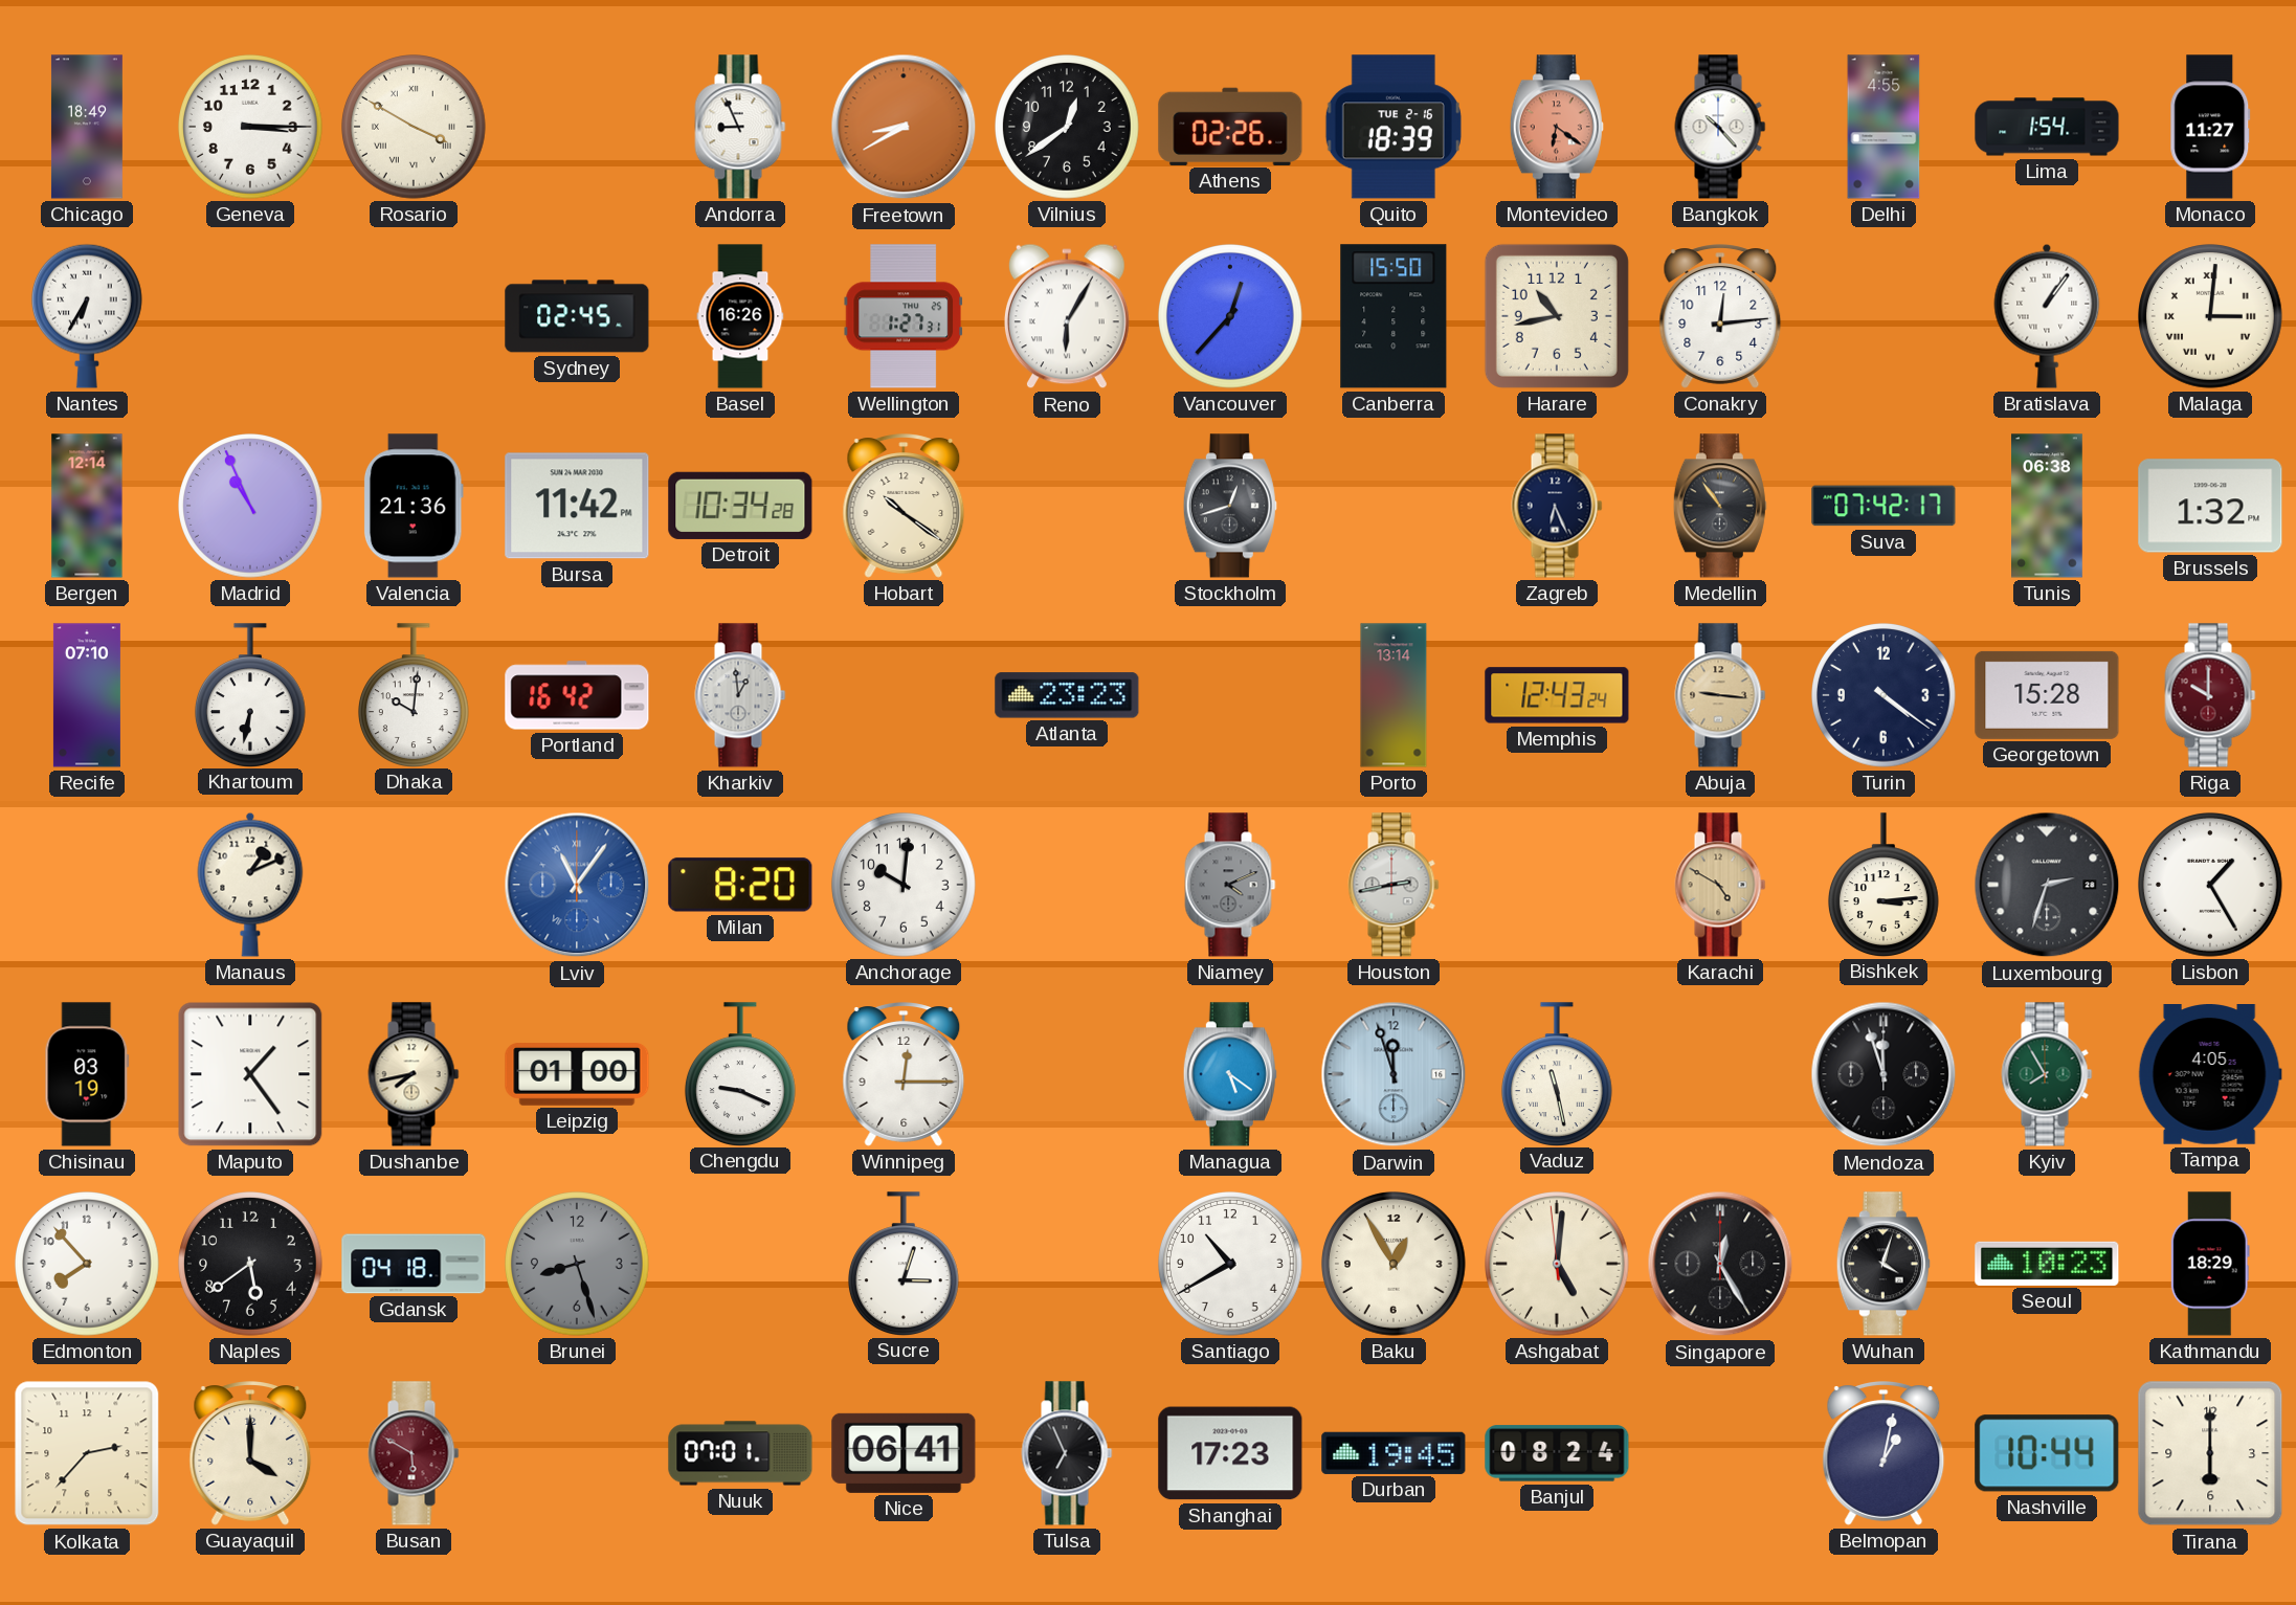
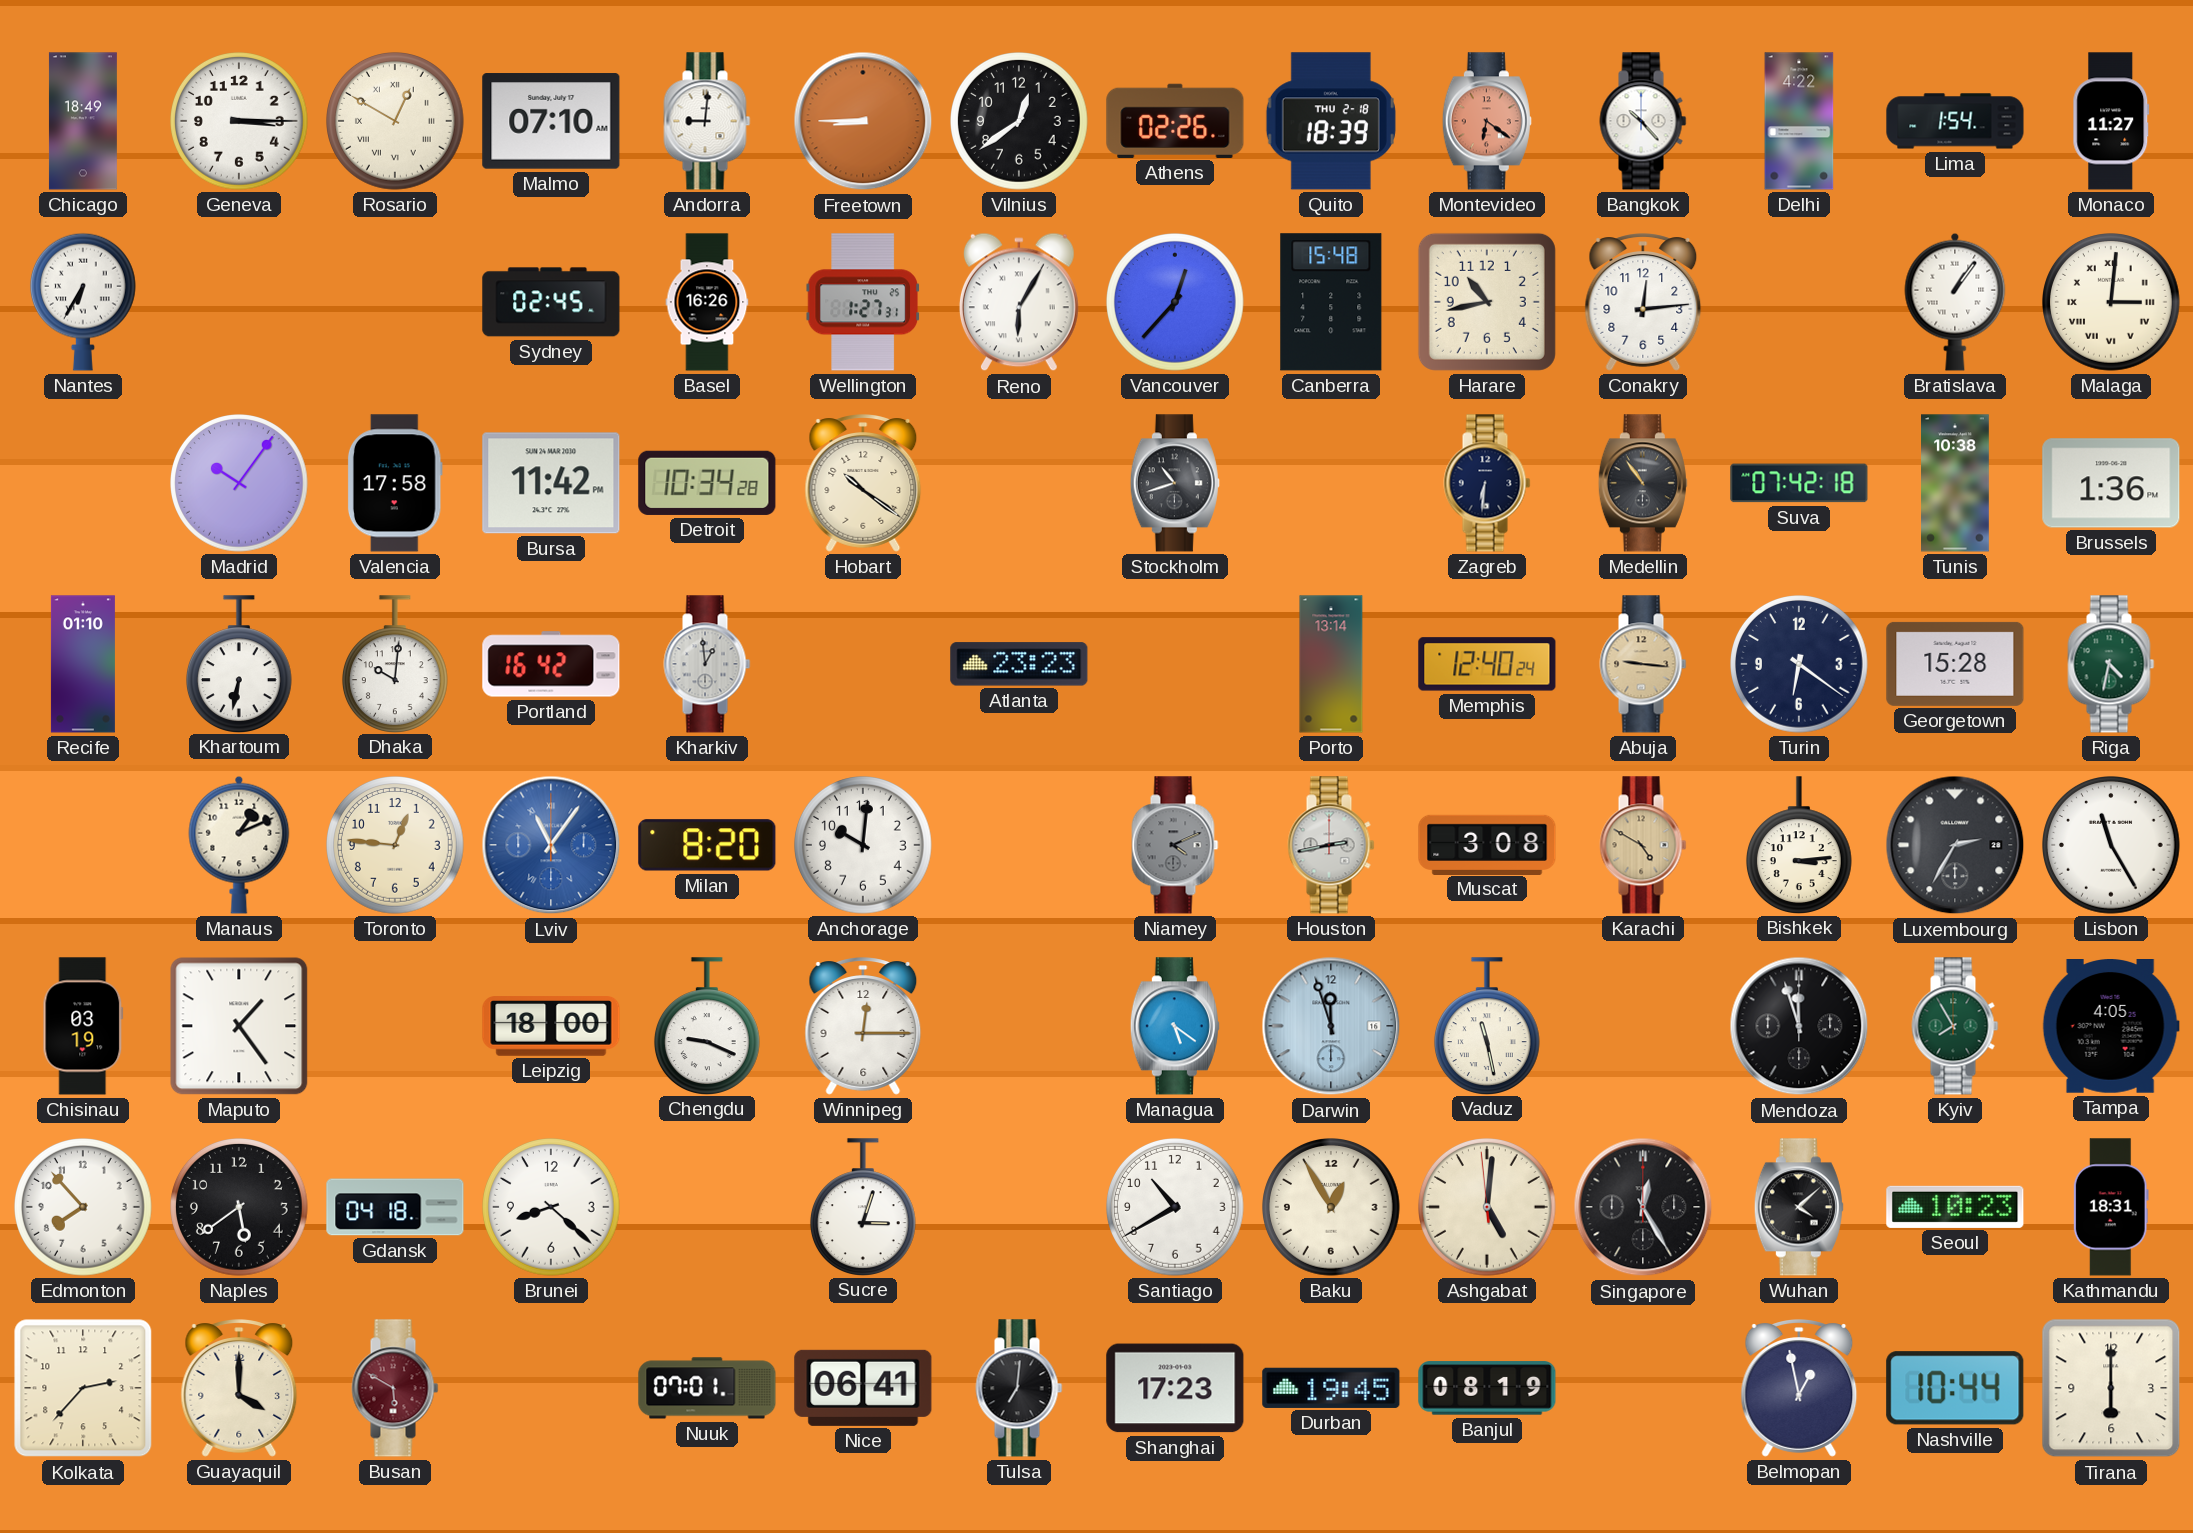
Rosario: 3:50 -> 12:50
Malmo: none -> 07:10
Andorra: 8:56 -> 9:01
Freetown: 8:40 -> 8:45
Quito date: TUE 2-16 -> THU 2-18
Delhi: 4:55 -> 4:22
Canberra: 15:50 -> 15:48
Bergen: 12:14 -> none
Madrid: 10:56 -> 10:06
Valencia: 21:36 -> 17:58
Stockholm: 12:42 -> 10:42
Zagreb: 6:26 -> 6:31
Suva: 07:42:17 -> 07:42:18
Tunis: 06:38 -> 10:38
Brussels: 1:32 -> 1:36
Recife: 07:10 -> 01:10
Memphis: 12:43 -> 12:40
Turin: 4:21 -> 6:21
Riga: 10:00 -> 4:32
Riga dial: burgundy -> green
Toronto: none -> 12:46
Muscat: none -> 3:08
Luxembourg: 2:33 -> 2:35
Lisbon: 1:25 -> 11:25
Dushanbe: 7:43 -> none
Leipzig: 01:00 -> 18:00
Brunei: 8:27 -> 8:22
Brunei dial: grey -> white
Wuhan: 4:03 -> 4:08
Kathmandu: 18:29 -> 18:31
Tulsa: 6:56 -> 7:01
Banjul: 08:24 -> 08:19
Belmopan: 1:02 -> 12:58
